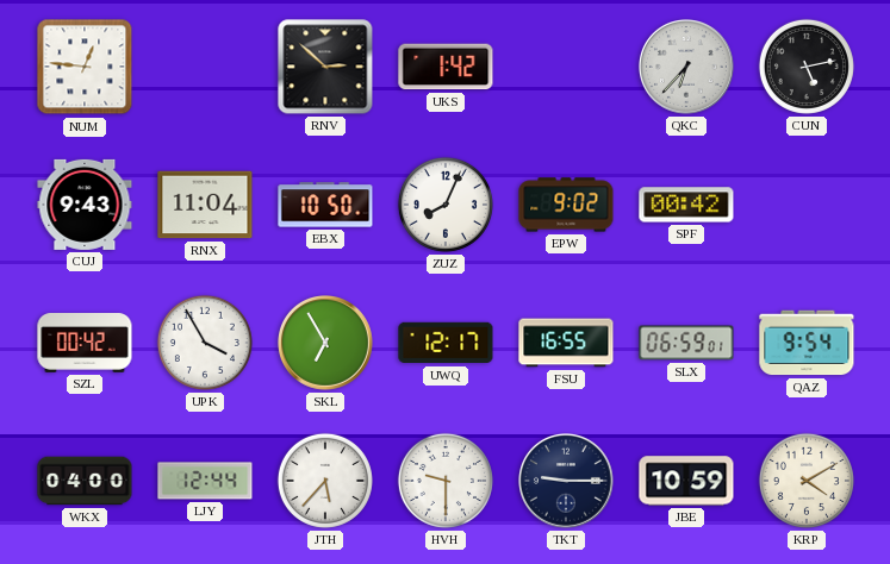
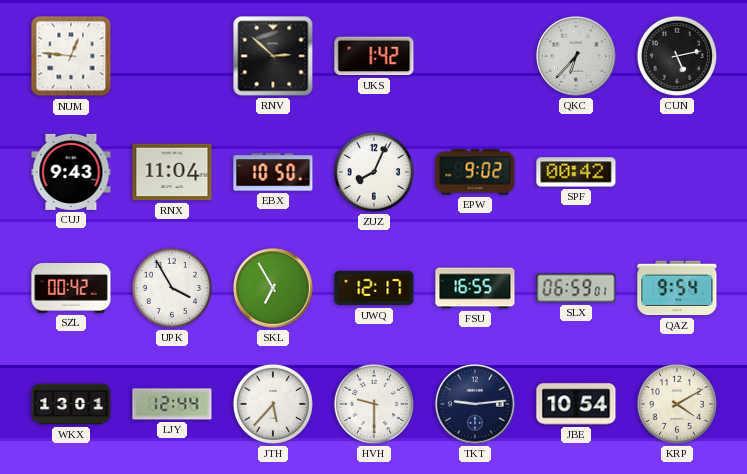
WKX: 04:00 -> 13:01
TKT: 9:15 -> 9:14
JBE: 10:59 -> 10:54
